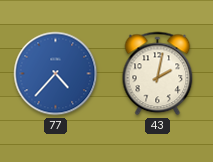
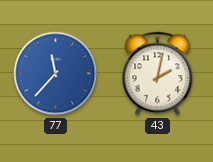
77: 4:37 -> 11:37
